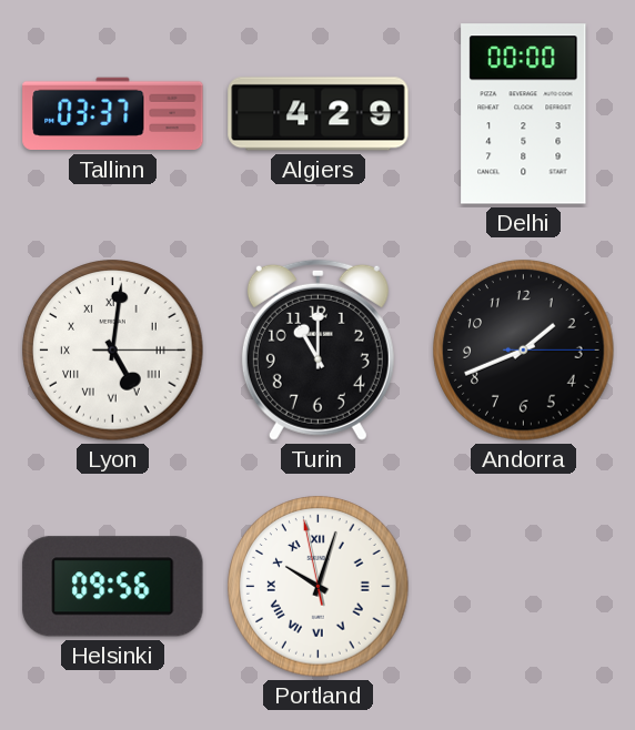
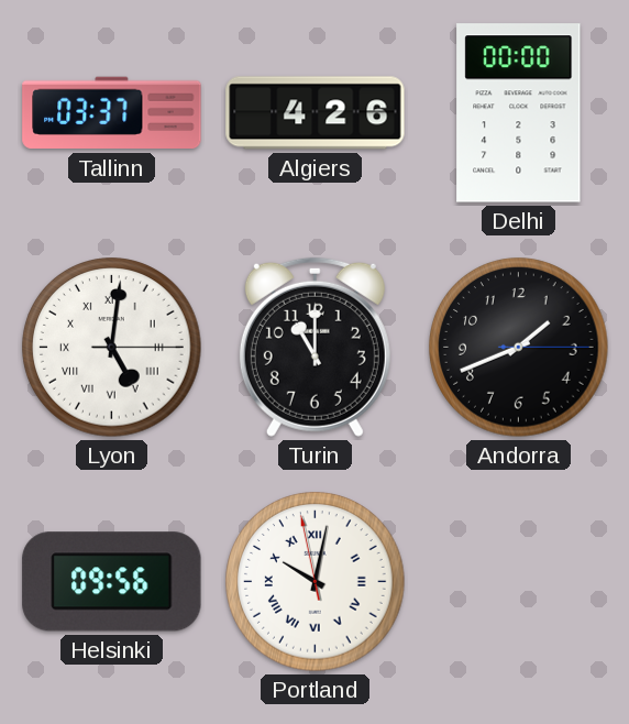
Algiers: 4:29 -> 4:26
Portland: 10:02 -> 10:01
